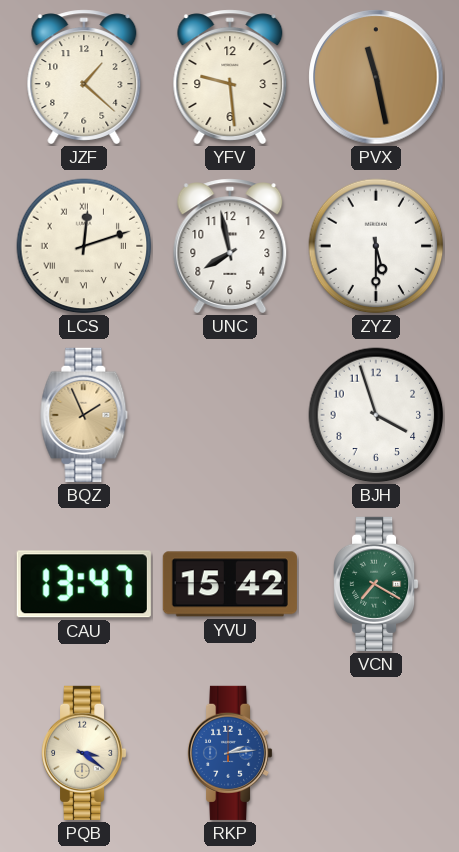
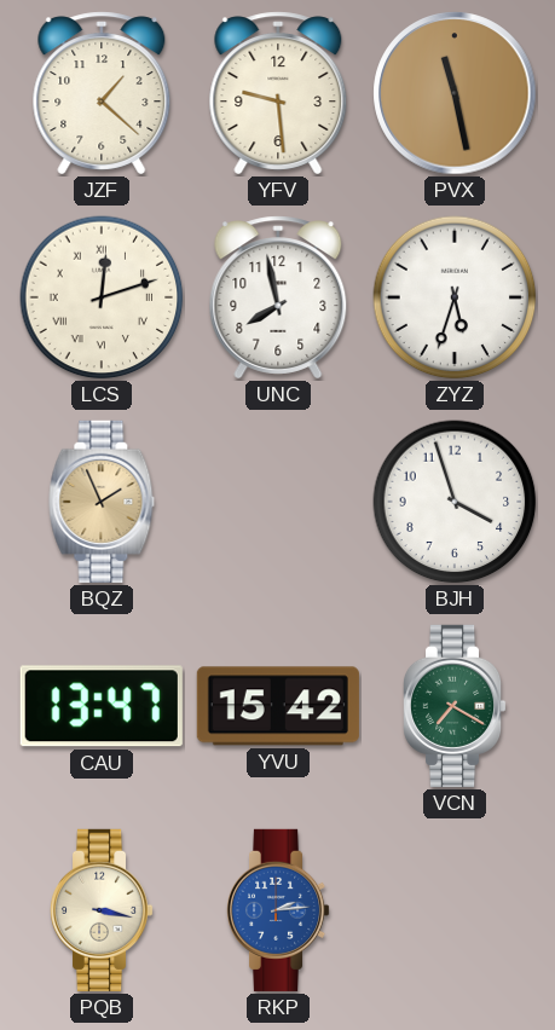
ZYZ: 5:30 -> 5:33
PQB: 3:21 -> 3:17
